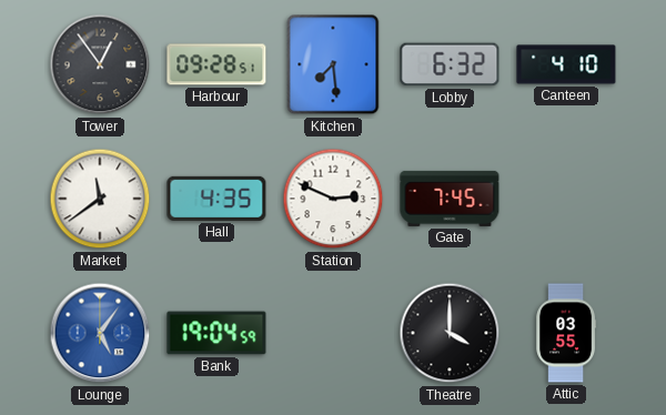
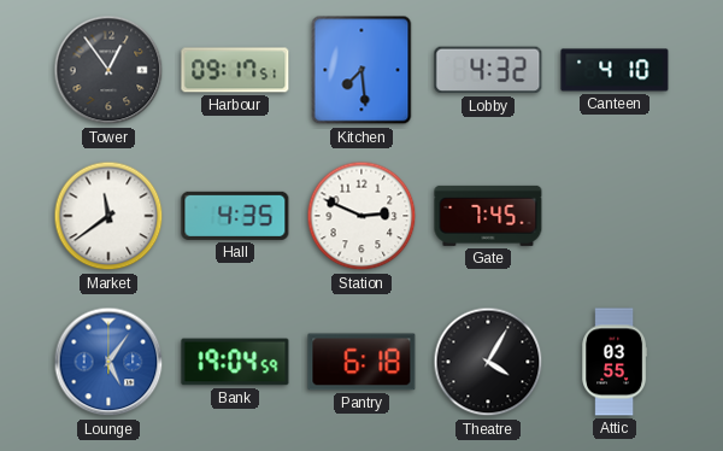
Harbour: 09:28 -> 09:17
Lobby: 6:32 -> 4:32
Pantry: none -> 6:18
Theatre: 4:00 -> 4:05
